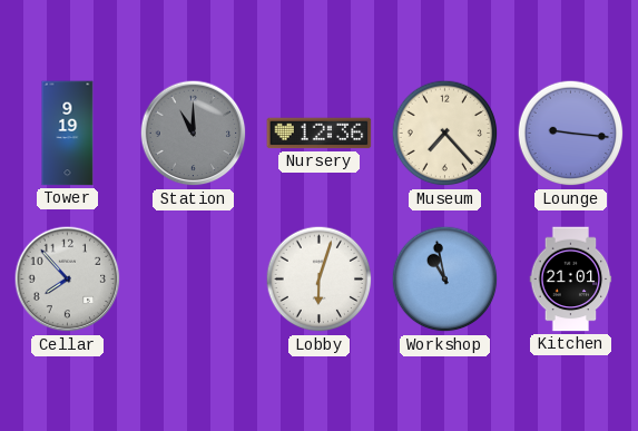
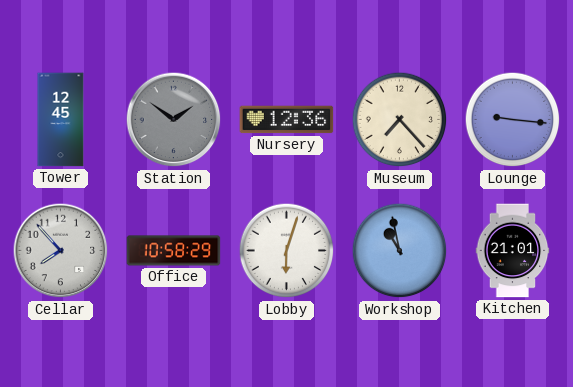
Tower: 9:19 -> 12:45
Station: 11:00 -> 1:51
Office: none -> 10:58
